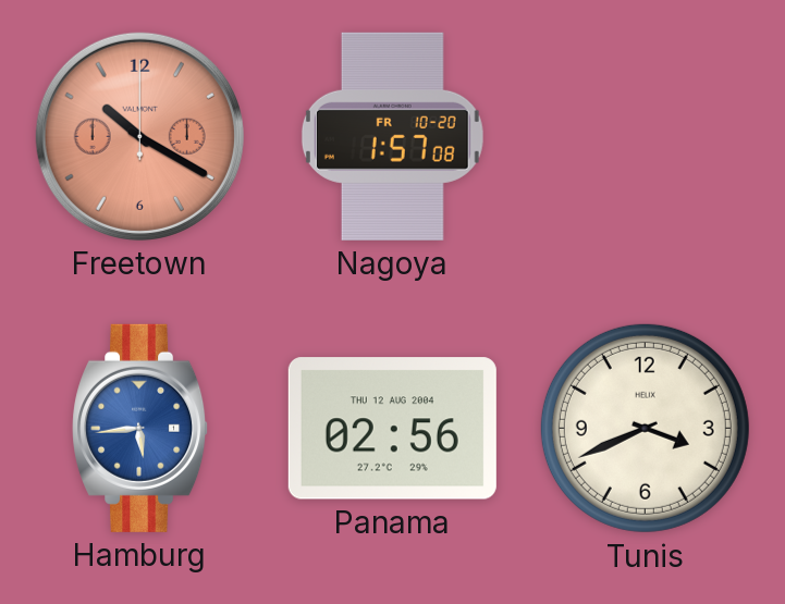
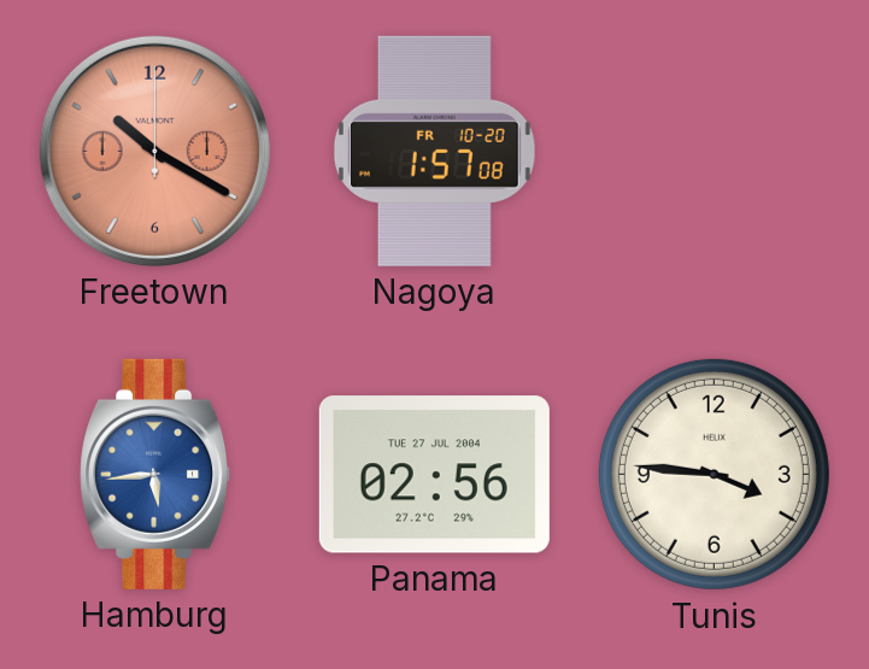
Panama date: THU 12 AUG 2004 -> TUE 27 JUL 2004
Tunis: 3:41 -> 3:46
